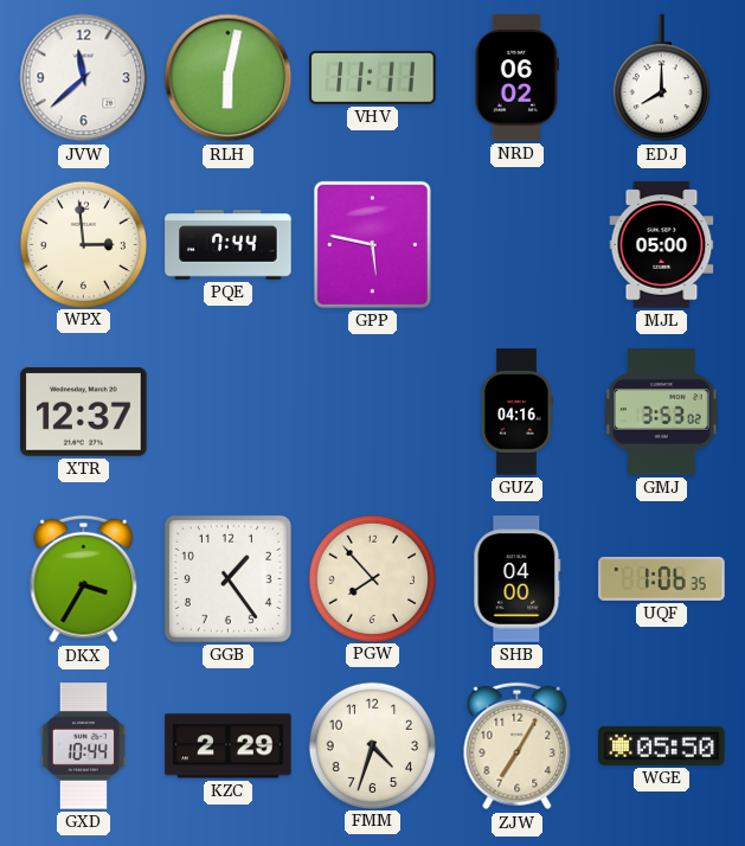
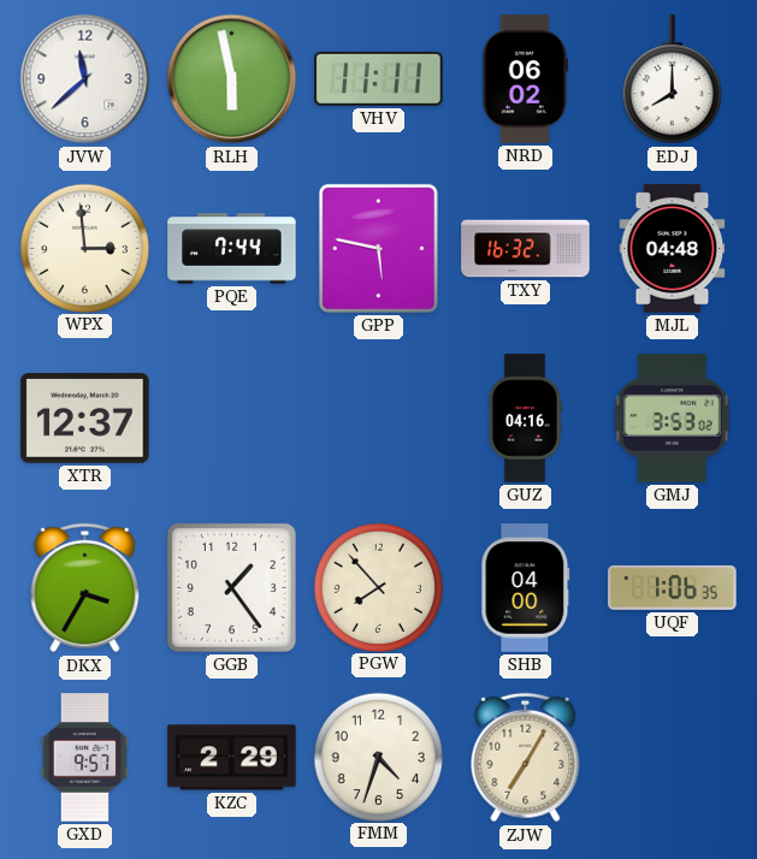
RLH: 6:02 -> 5:58
TXY: none -> 16:32
MJL: 05:00 -> 04:48
GXD: 10:44 -> 9:57
WGE: 05:50 -> none
